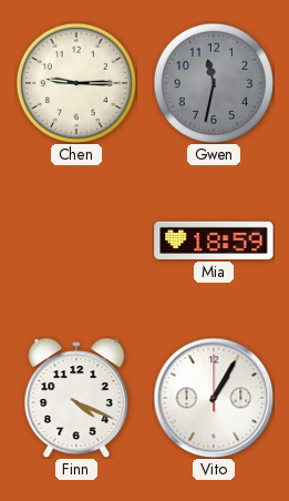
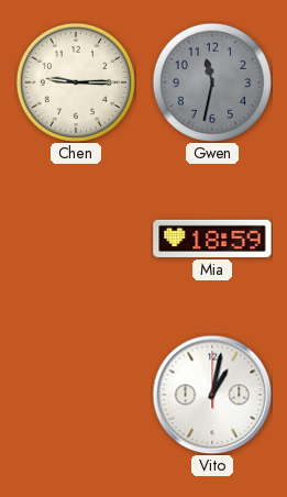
Finn: 4:19 -> none
Vito: 1:05 -> 1:02
